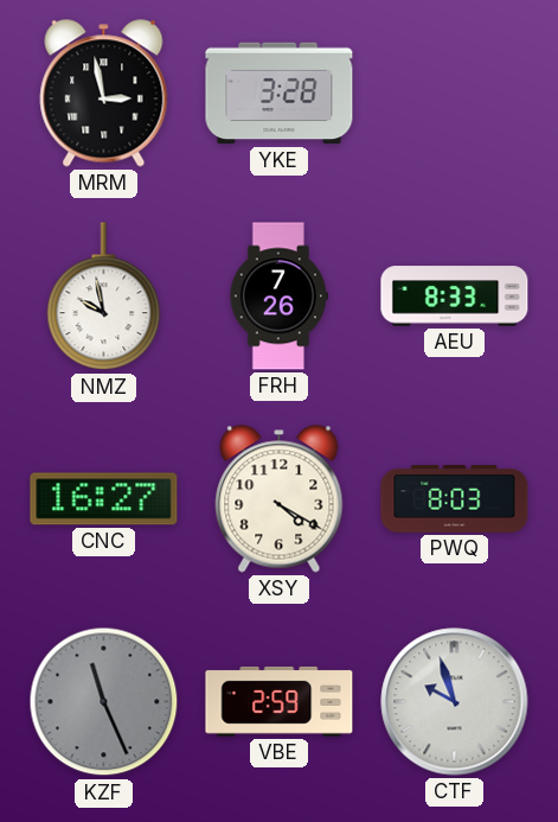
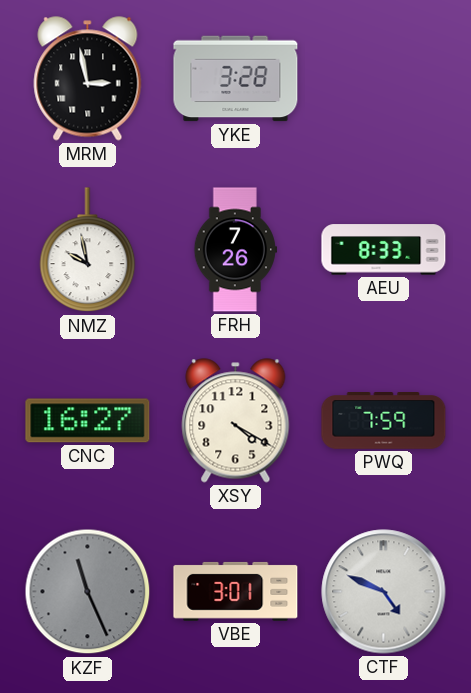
PWQ: 8:03 -> 7:59
VBE: 2:59 -> 3:01
CTF: 9:57 -> 4:49
